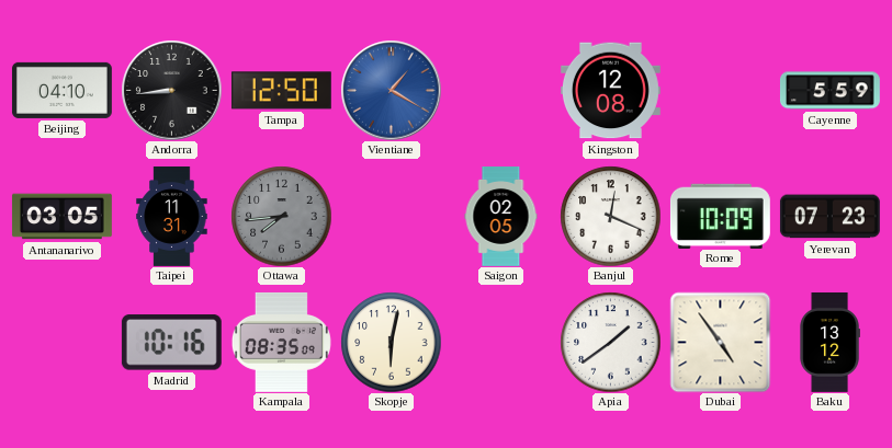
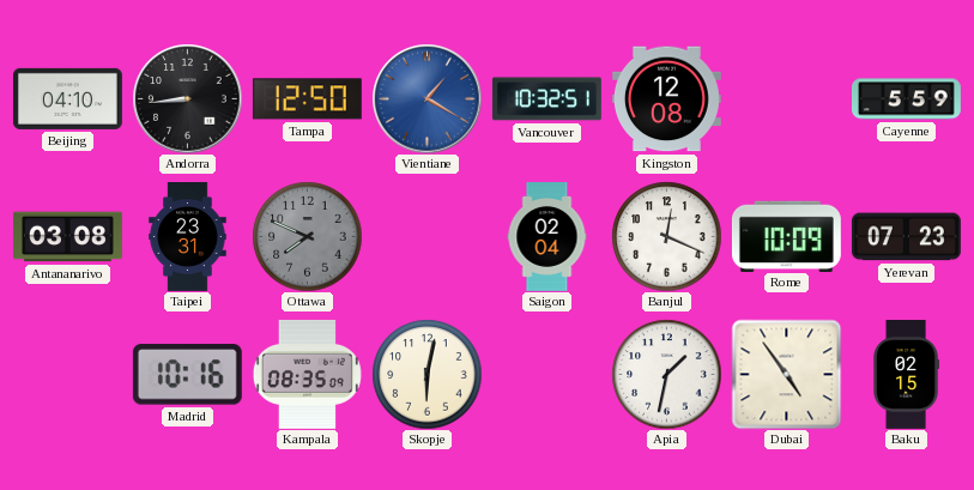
Vancouver: none -> 10:32
Antananarivo: 03:05 -> 03:08
Taipei: 11:31 -> 23:31
Ottawa: 7:44 -> 7:49
Saigon: 02:05 -> 02:04
Apia: 1:39 -> 1:32
Baku: 13:12 -> 02:15
